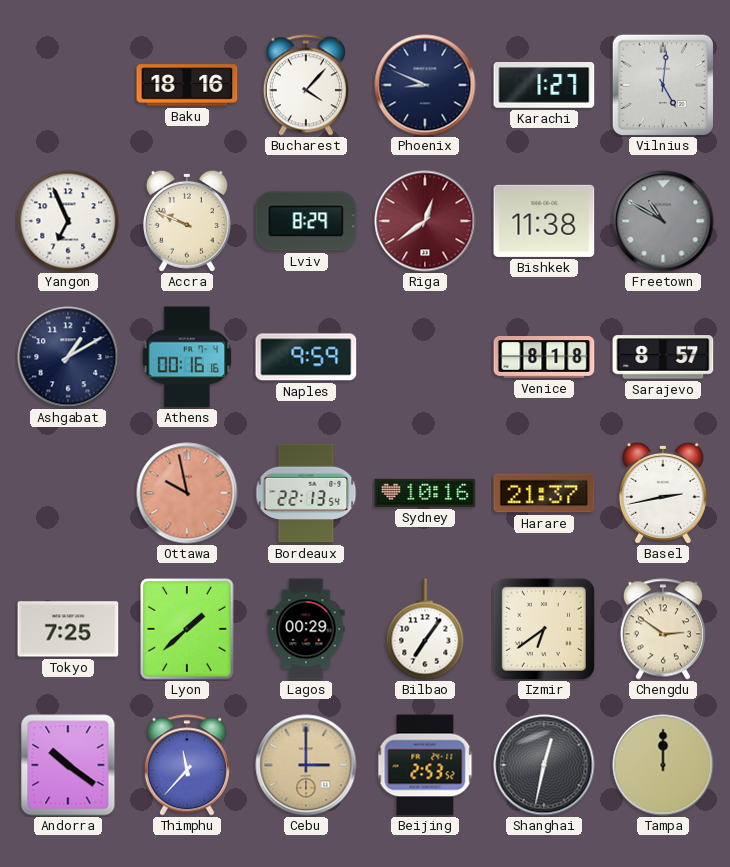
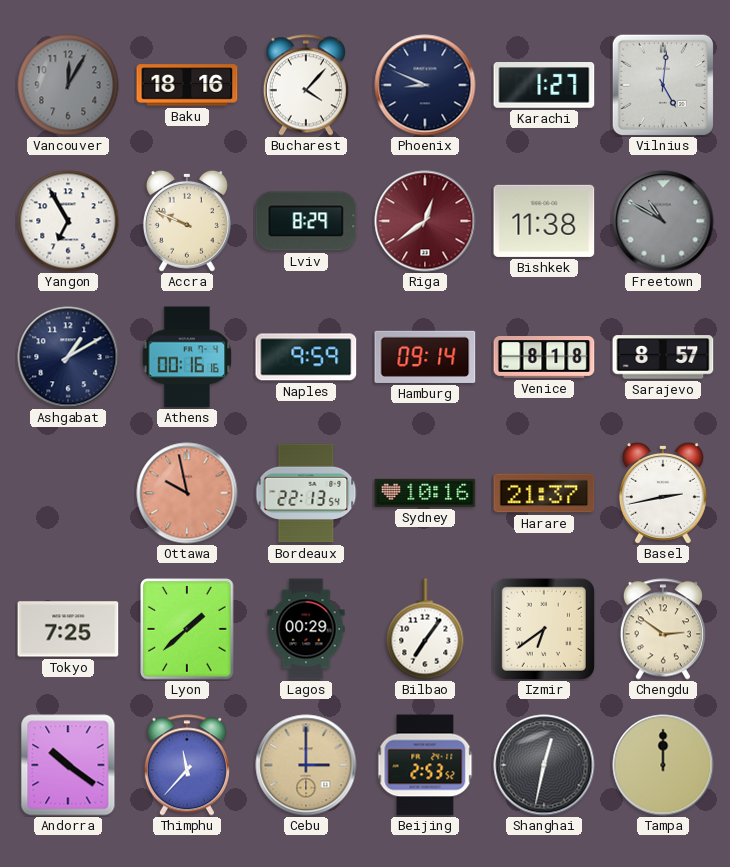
Vancouver: none -> 12:05
Yangon: 6:56 -> 6:55
Hamburg: none -> 09:14
